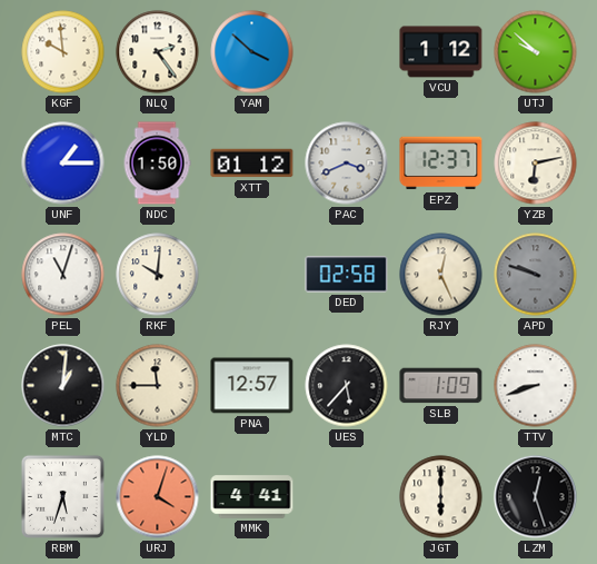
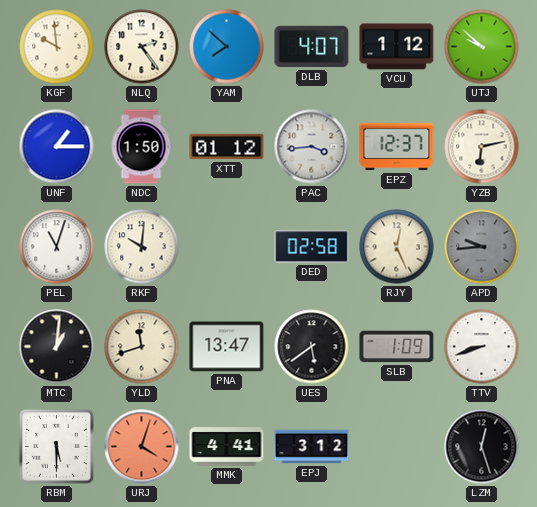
YAM: 3:52 -> 7:52
DLB: none -> 4:07
PAC: 3:41 -> 3:44
APD: 9:48 -> 9:44
YLD: 11:45 -> 11:42
PNA: 12:57 -> 13:47
UES: 5:37 -> 5:39
RBM: 5:33 -> 5:30
EPJ: none -> 3:12
JGT: 6:00 -> none
